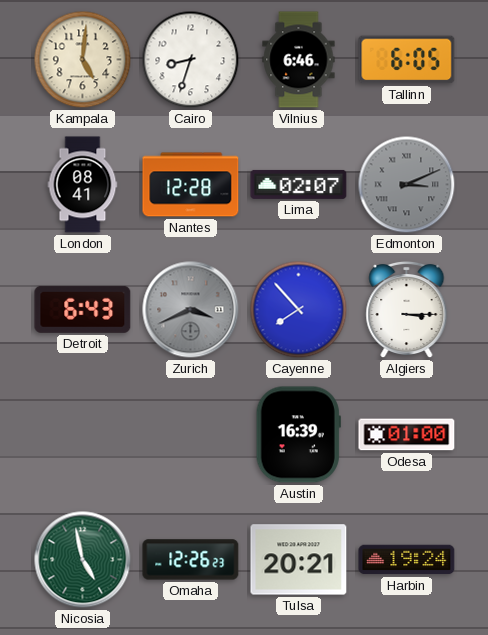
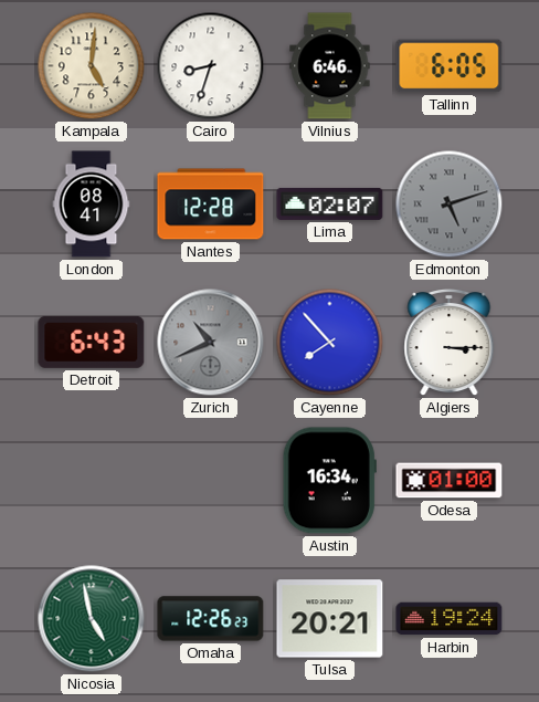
Edmonton: 3:11 -> 5:12
Zurich: 3:41 -> 10:41
Austin: 16:39 -> 16:34
